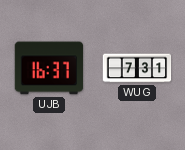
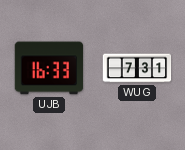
UJB: 16:37 -> 16:33
